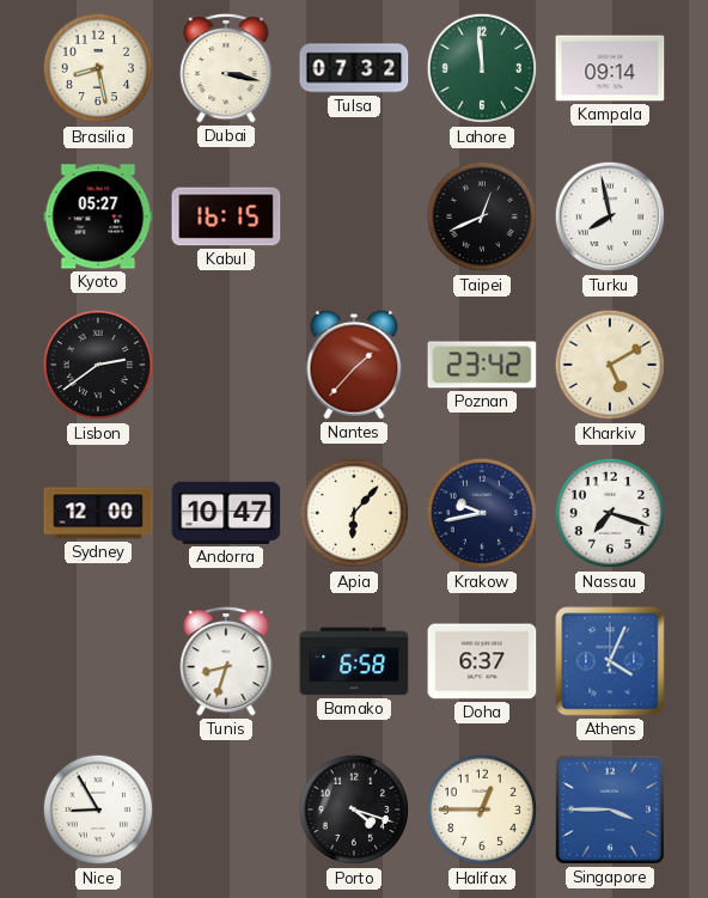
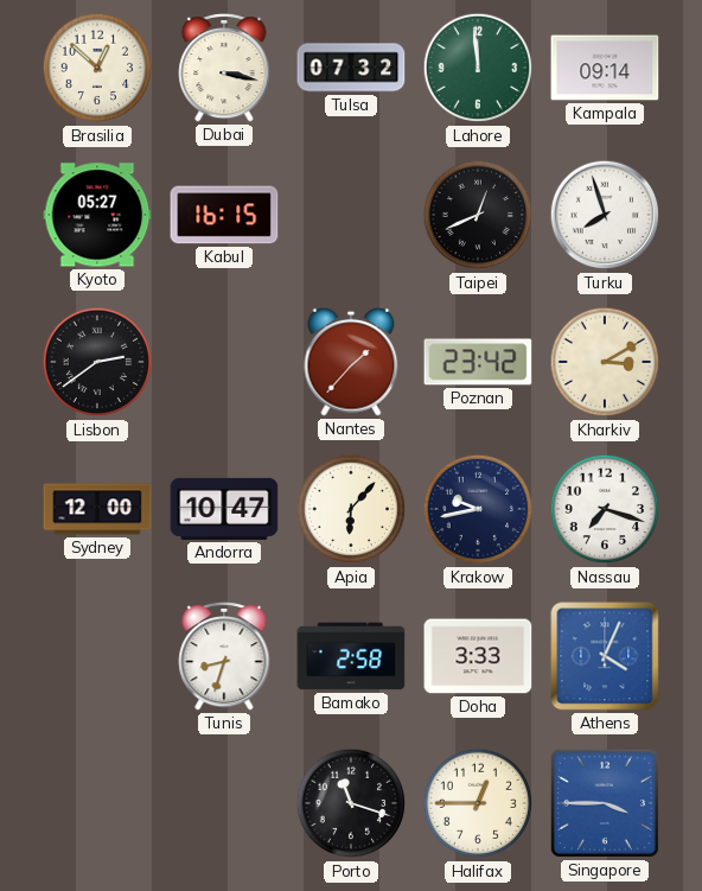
Brasilia: 8:28 -> 12:52
Turku: 7:58 -> 7:57
Kharkiv: 5:10 -> 3:10
Bamako: 6:58 -> 2:58
Doha: 6:37 -> 3:33
Nice: 8:55 -> none
Porto: 4:18 -> 11:18
